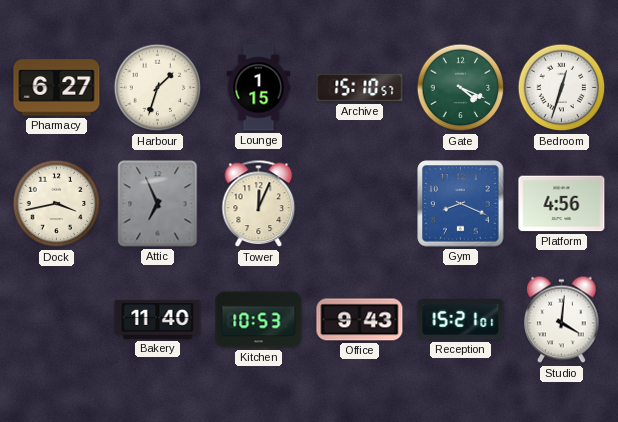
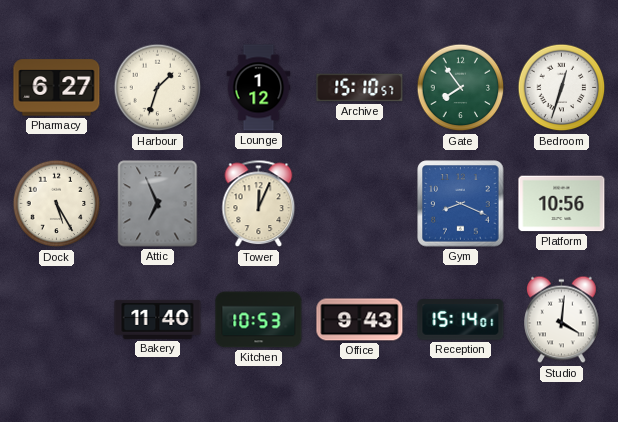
Lounge: 1:15 -> 1:12
Gate: 4:19 -> 7:54
Dock: 3:43 -> 5:25
Platform: 4:56 -> 10:56
Reception: 15:21 -> 15:14
